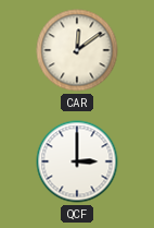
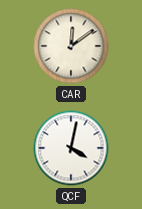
QCF: 3:00 -> 4:02
